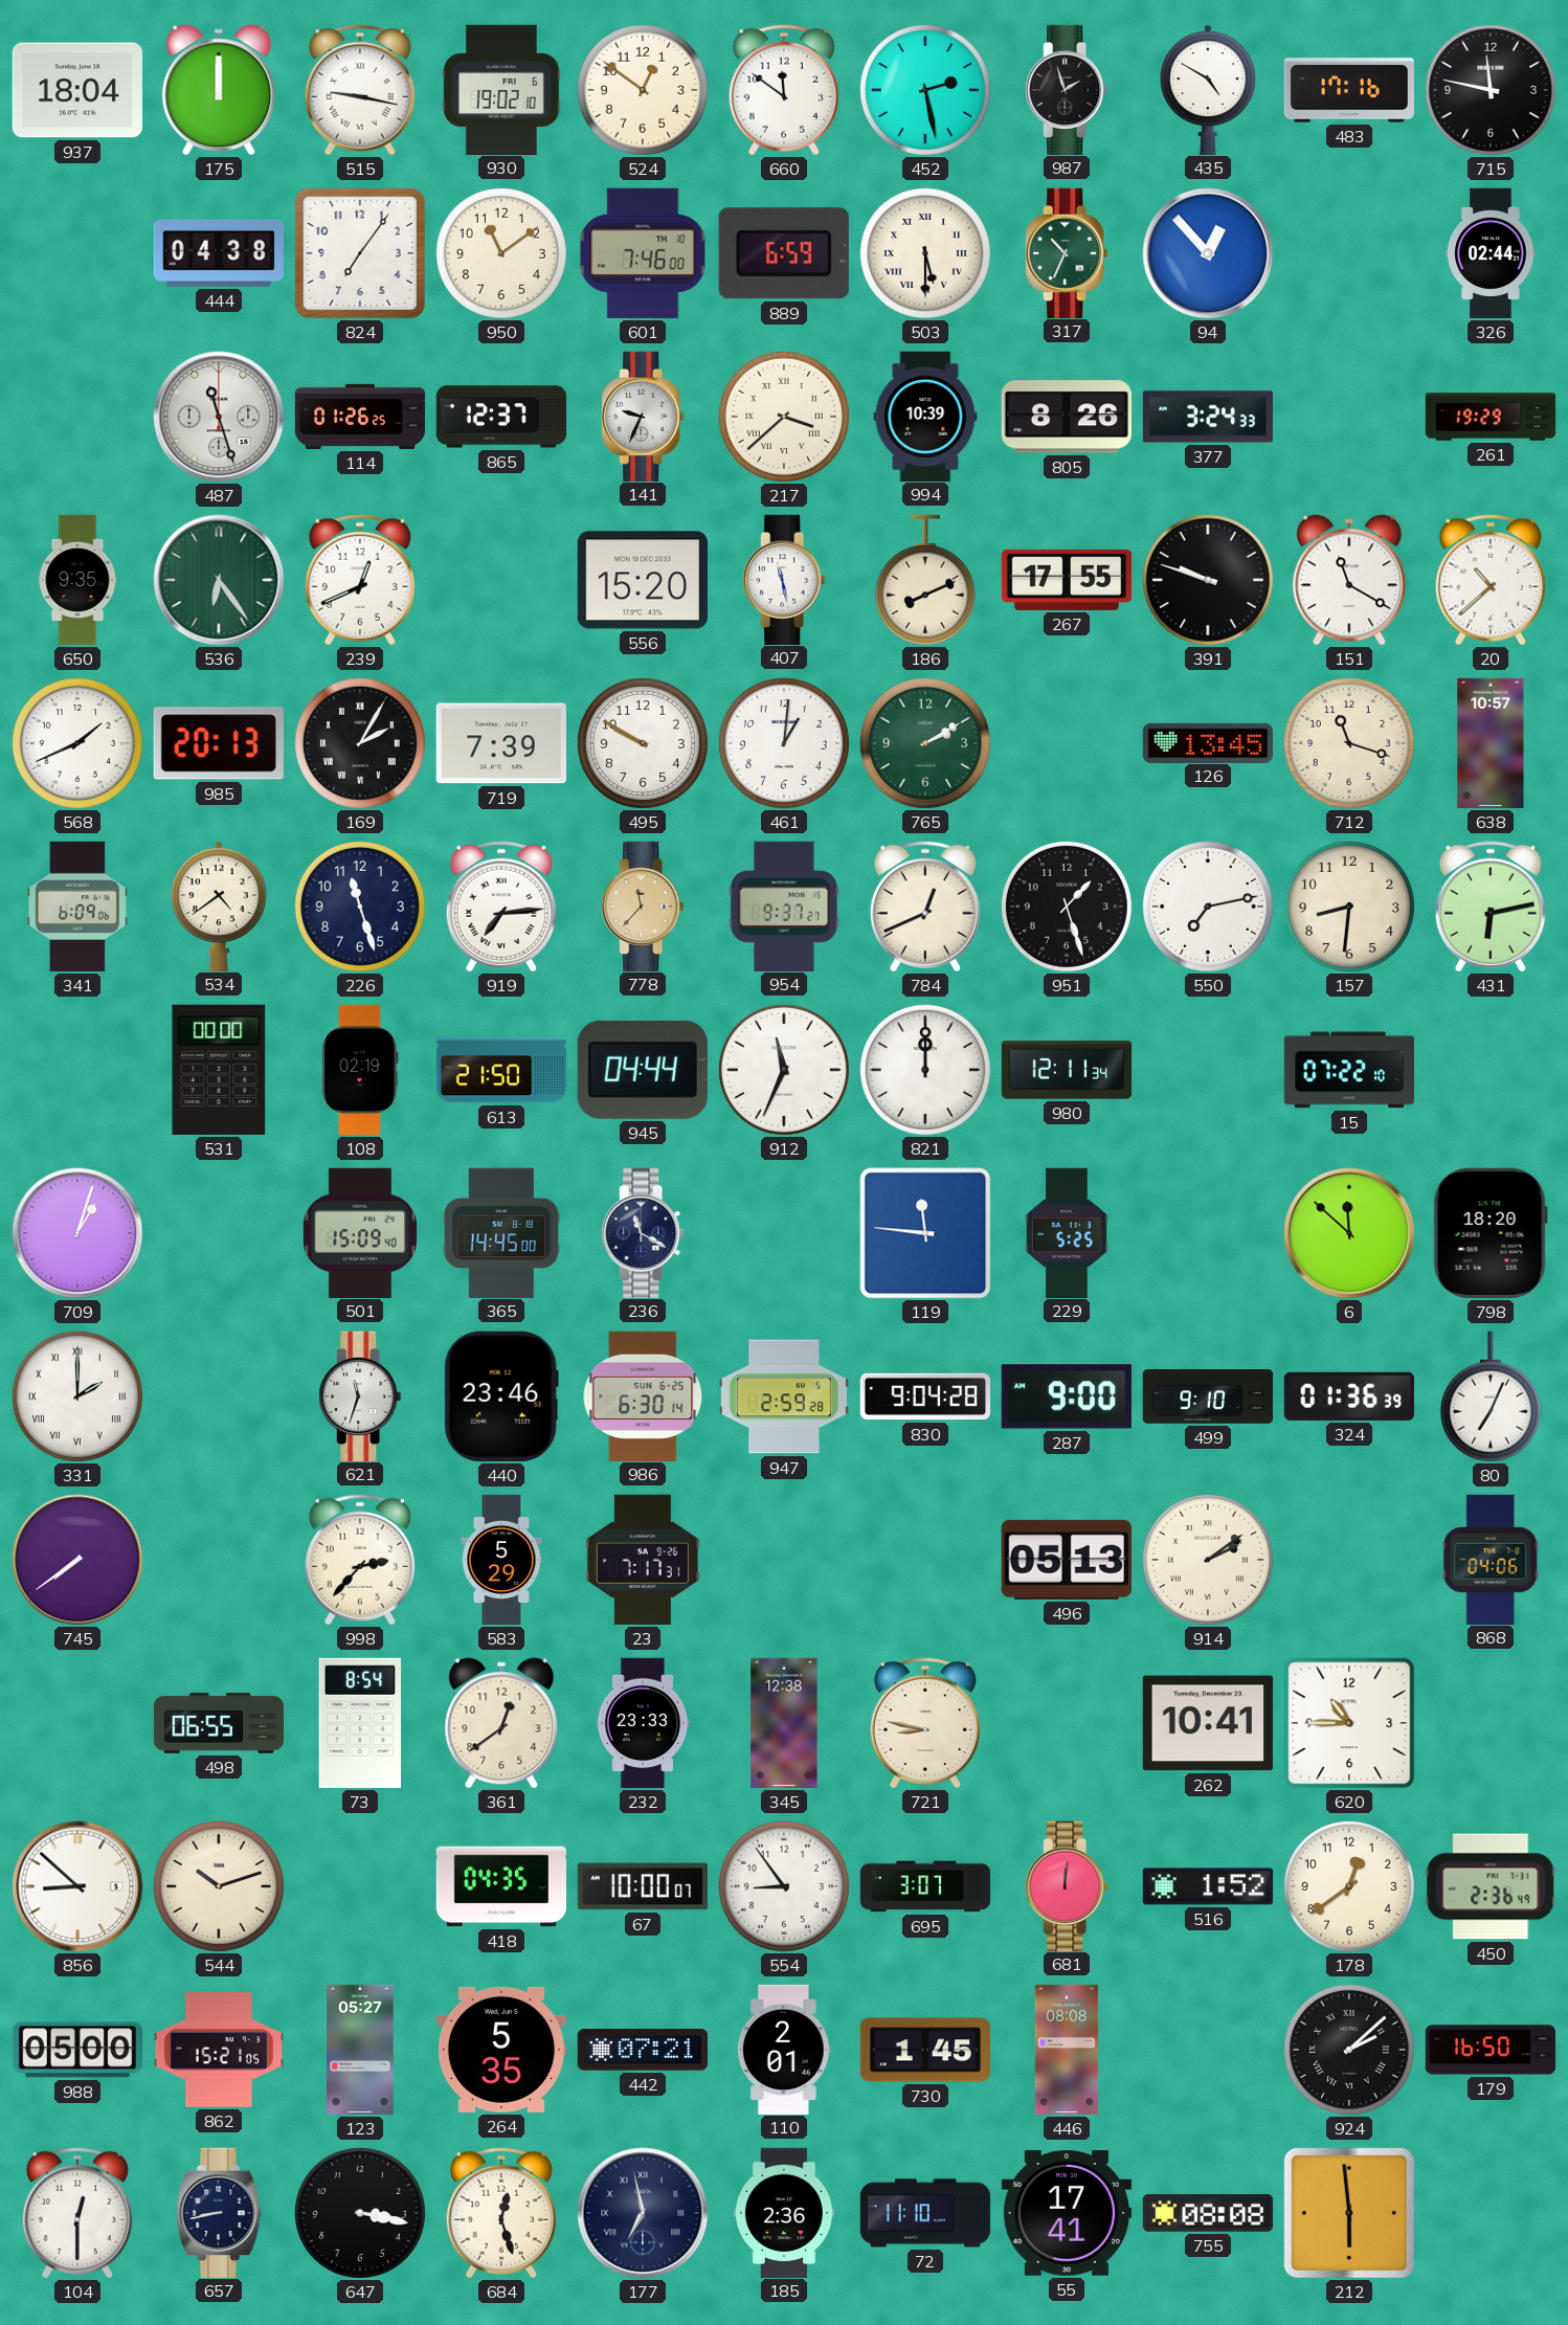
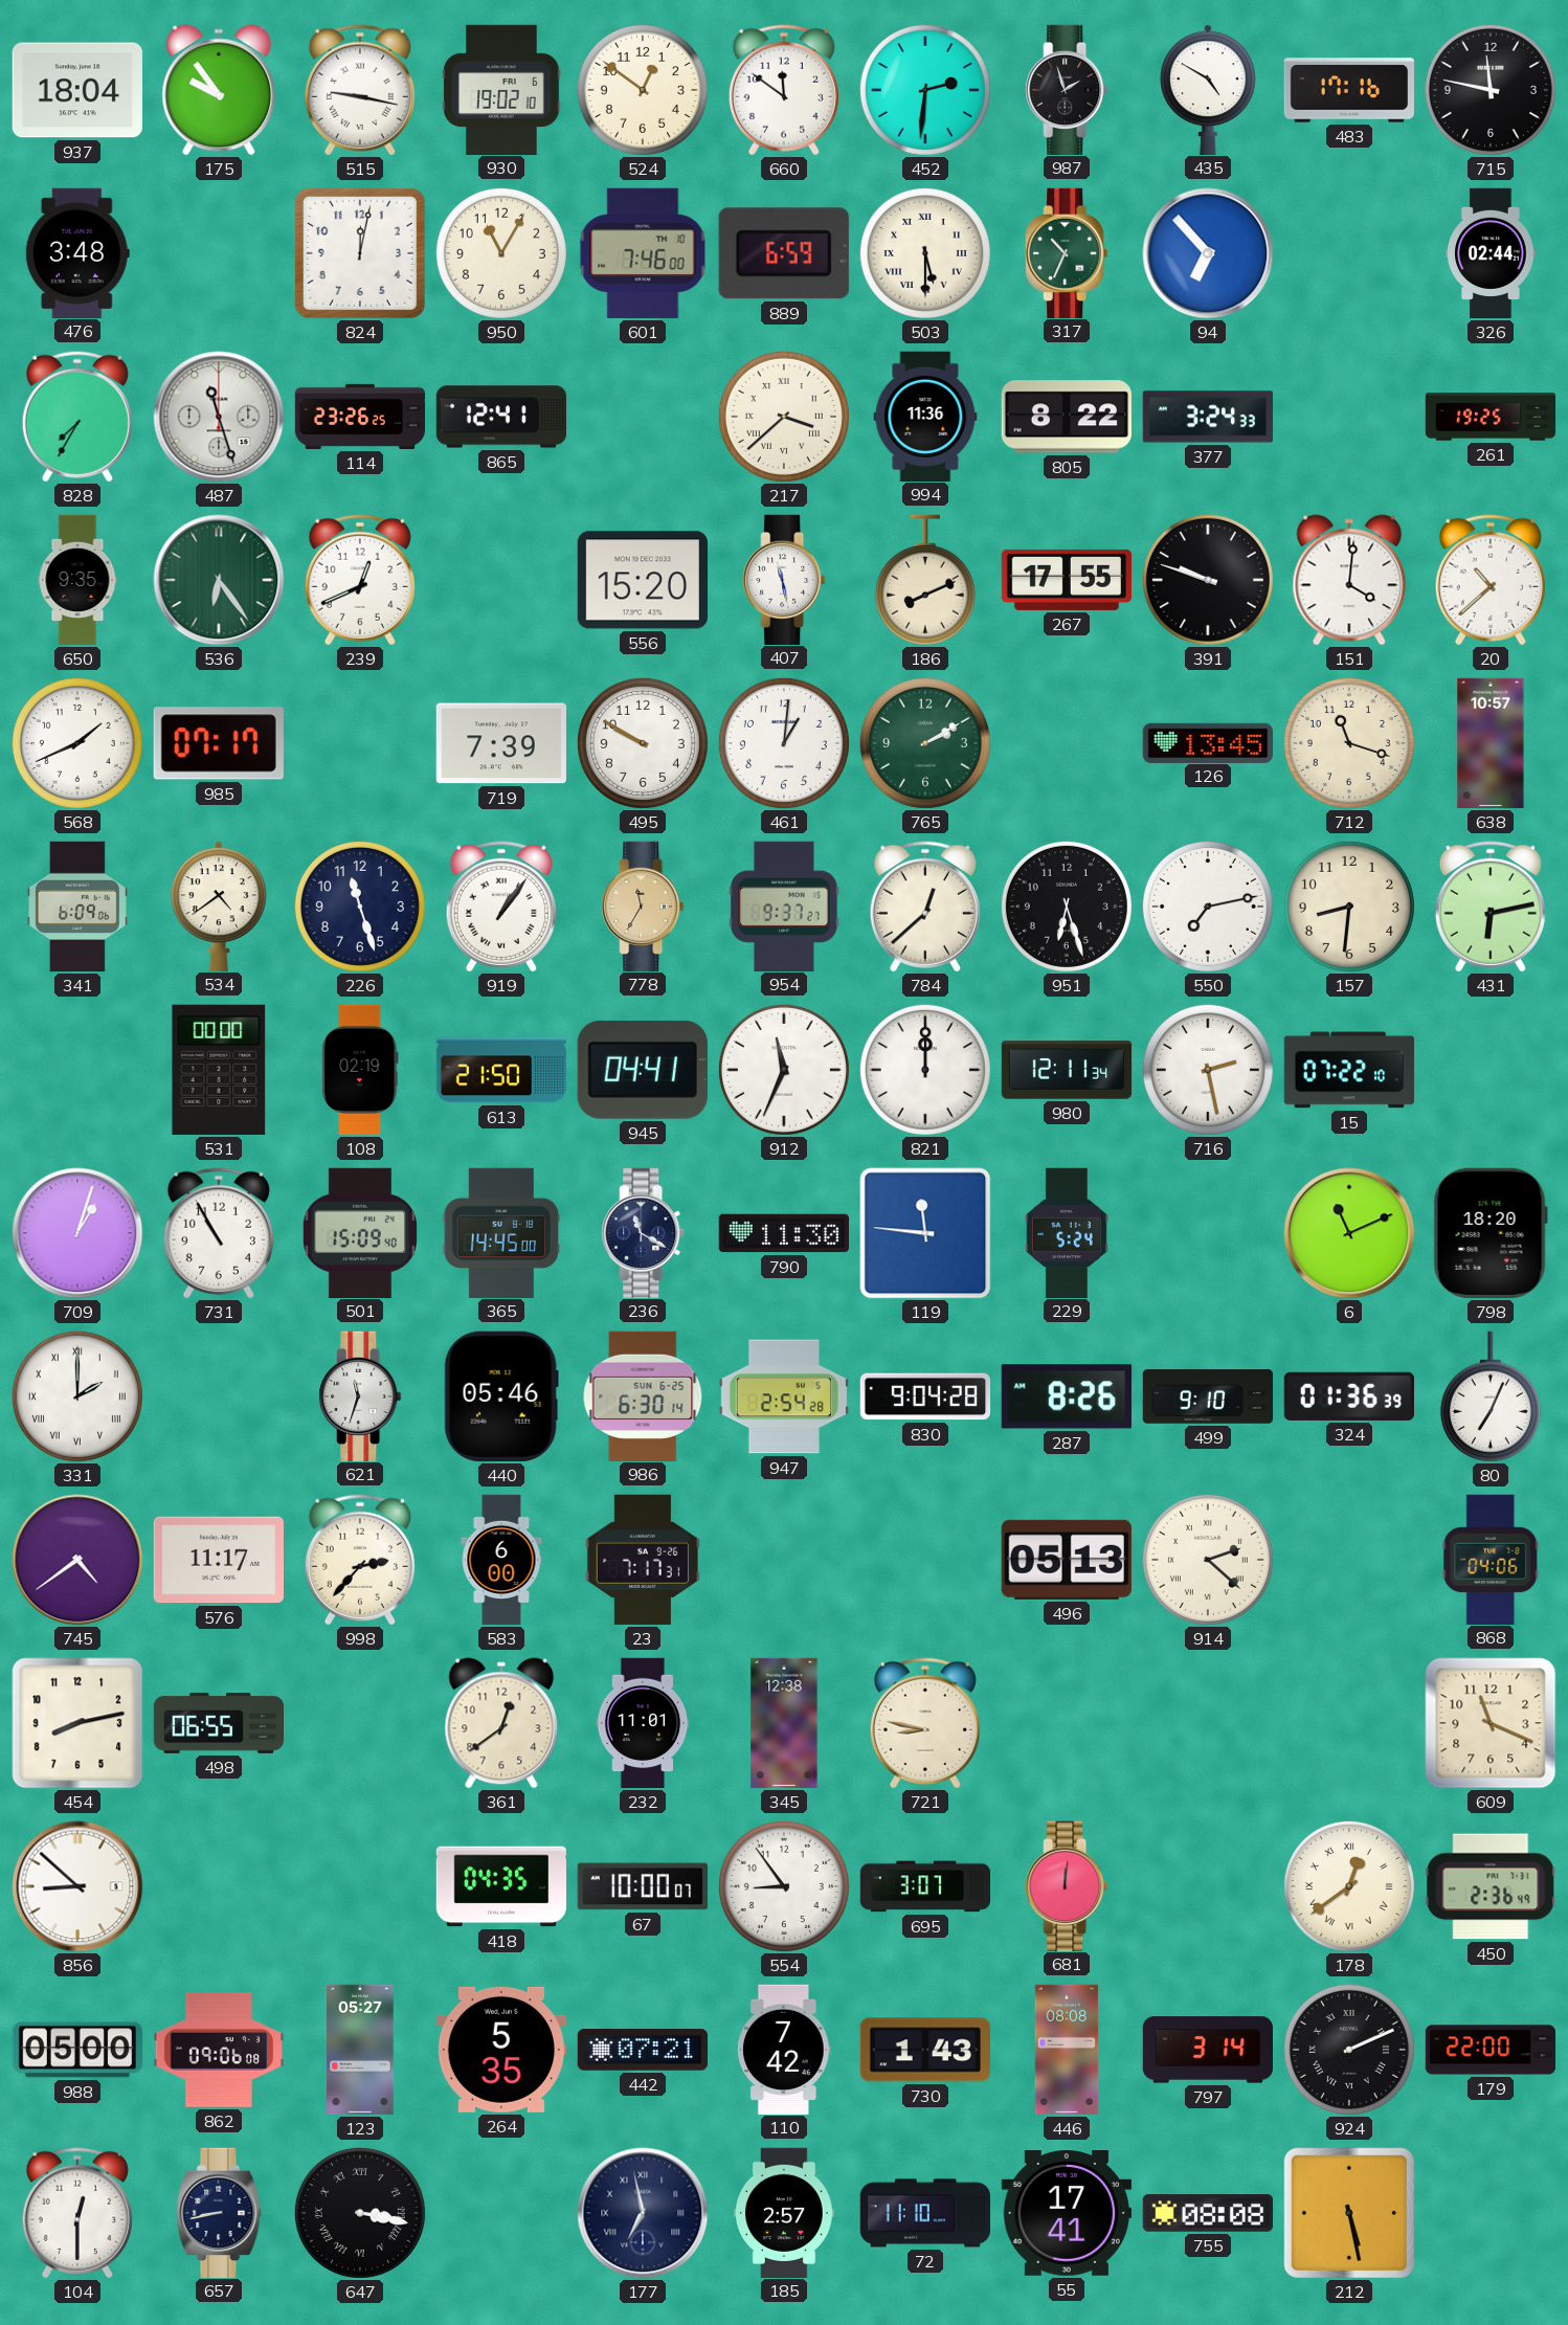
175: 12:00 -> 9:54
452: 2:28 -> 2:31
476: none -> 3:48
444: 04:38 -> none
824: 7:06 -> 12:02
950: 11:09 -> 11:05
94: 12:53 -> 6:53
828: none -> 7:35
114: 01:26 -> 23:26
865: 12:37 -> 12:41
141: 9:34 -> none
994: 10:39 -> 11:36
805: 8:26 -> 8:22
261: 19:29 -> 19:25
151: 11:20 -> 4:01
985: 20:13 -> 07:17
169: 2:05 -> none
919: 7:14 -> 1:06
778: 11:37 -> 11:35
784: 12:41 -> 12:38
951: 1:27 -> 6:27
945: 04:44 -> 04:41
716: none -> 2:28
731: none -> 10:55
790: none -> 11:30
229: 5:25 -> 5:24
6: 11:52 -> 11:11
440: 23:46 -> 05:46
947: 2:59 -> 2:54
287: 9:00 -> 8:26
745: 7:39 -> 4:39
576: none -> 11:17
583: 5:29 -> 6:00
914: 2:09 -> 2:22
454: none -> 8:13
73: 8:54 -> none
232: 23:33 -> 11:01
262: 10:41 -> none
620: 10:45 -> none
609: none -> 11:19
544: 10:12 -> none
516: 1:52 -> none
178 numerals: Arabic -> Roman
862: 15:21 -> 09:06
110: 2:01 -> 7:42
730: 1:45 -> 1:43
797: none -> 3:14
924: 2:08 -> 2:11
179: 16:50 -> 22:00
647 numerals: Arabic -> Roman
684: 12:27 -> none
185: 2:36 -> 2:57
212: 5:59 -> 5:28
